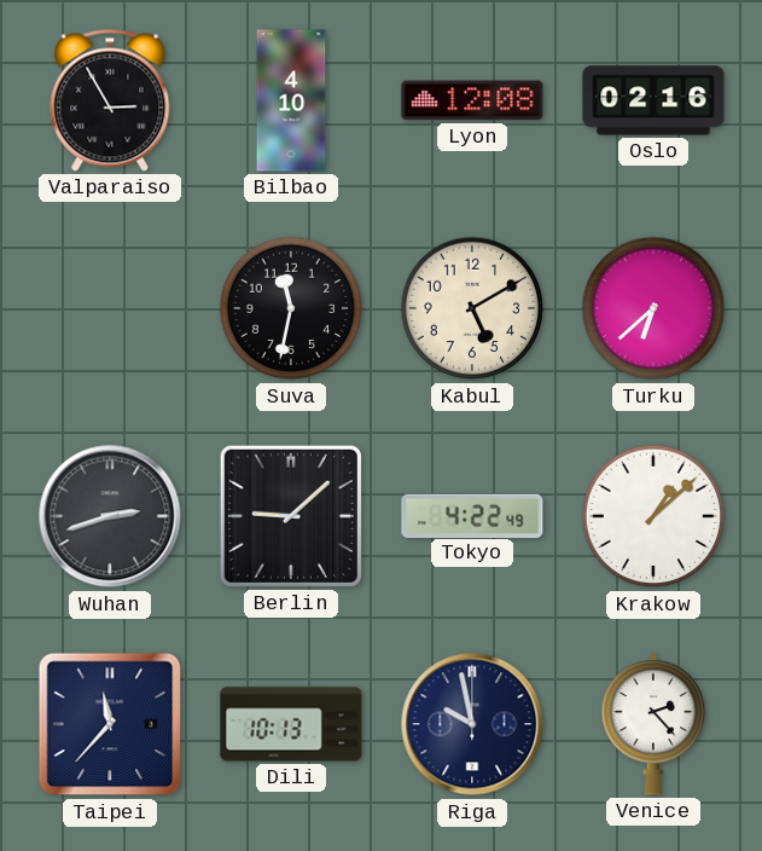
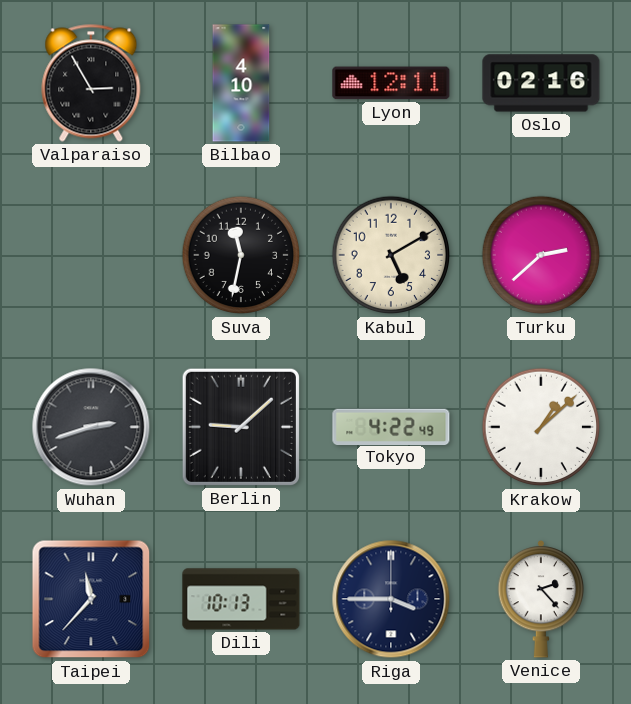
Lyon: 12:08 -> 12:11
Turku: 6:38 -> 2:38
Riga: 9:58 -> 3:45
